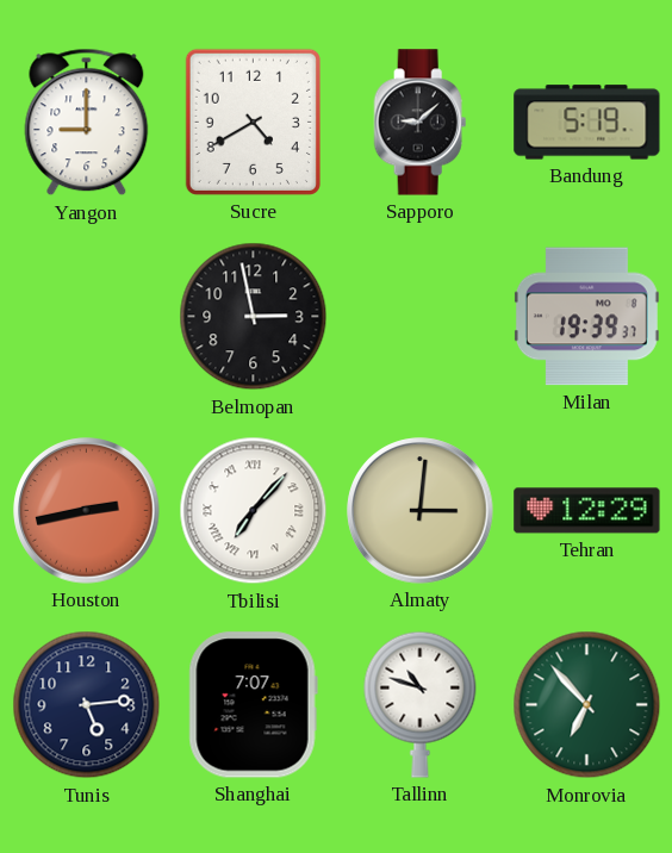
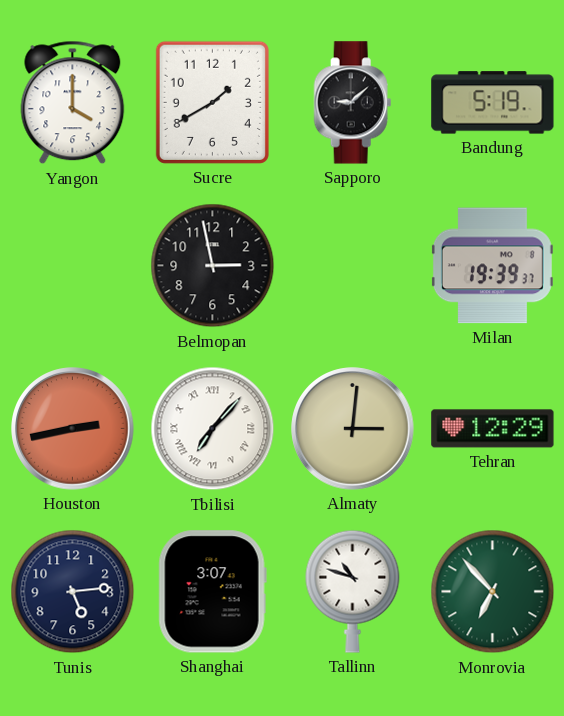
Yangon: 9:00 -> 4:00
Sucre: 4:40 -> 1:40
Shanghai: 7:07 -> 3:07
